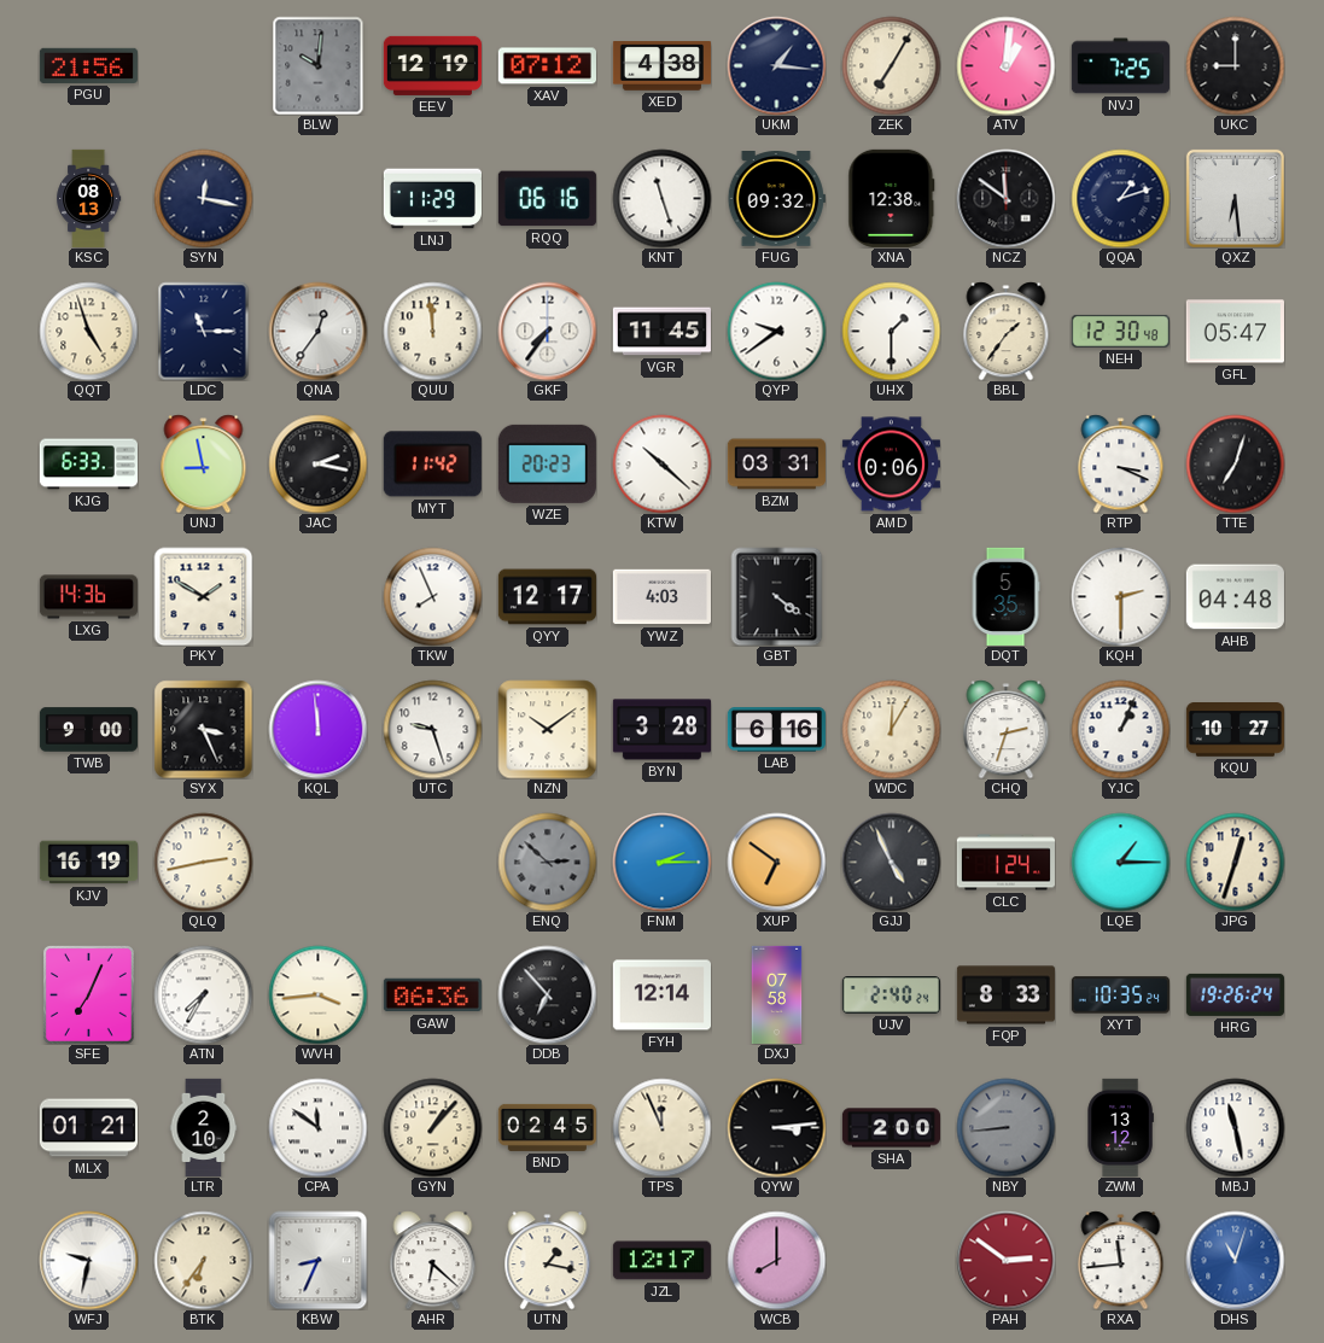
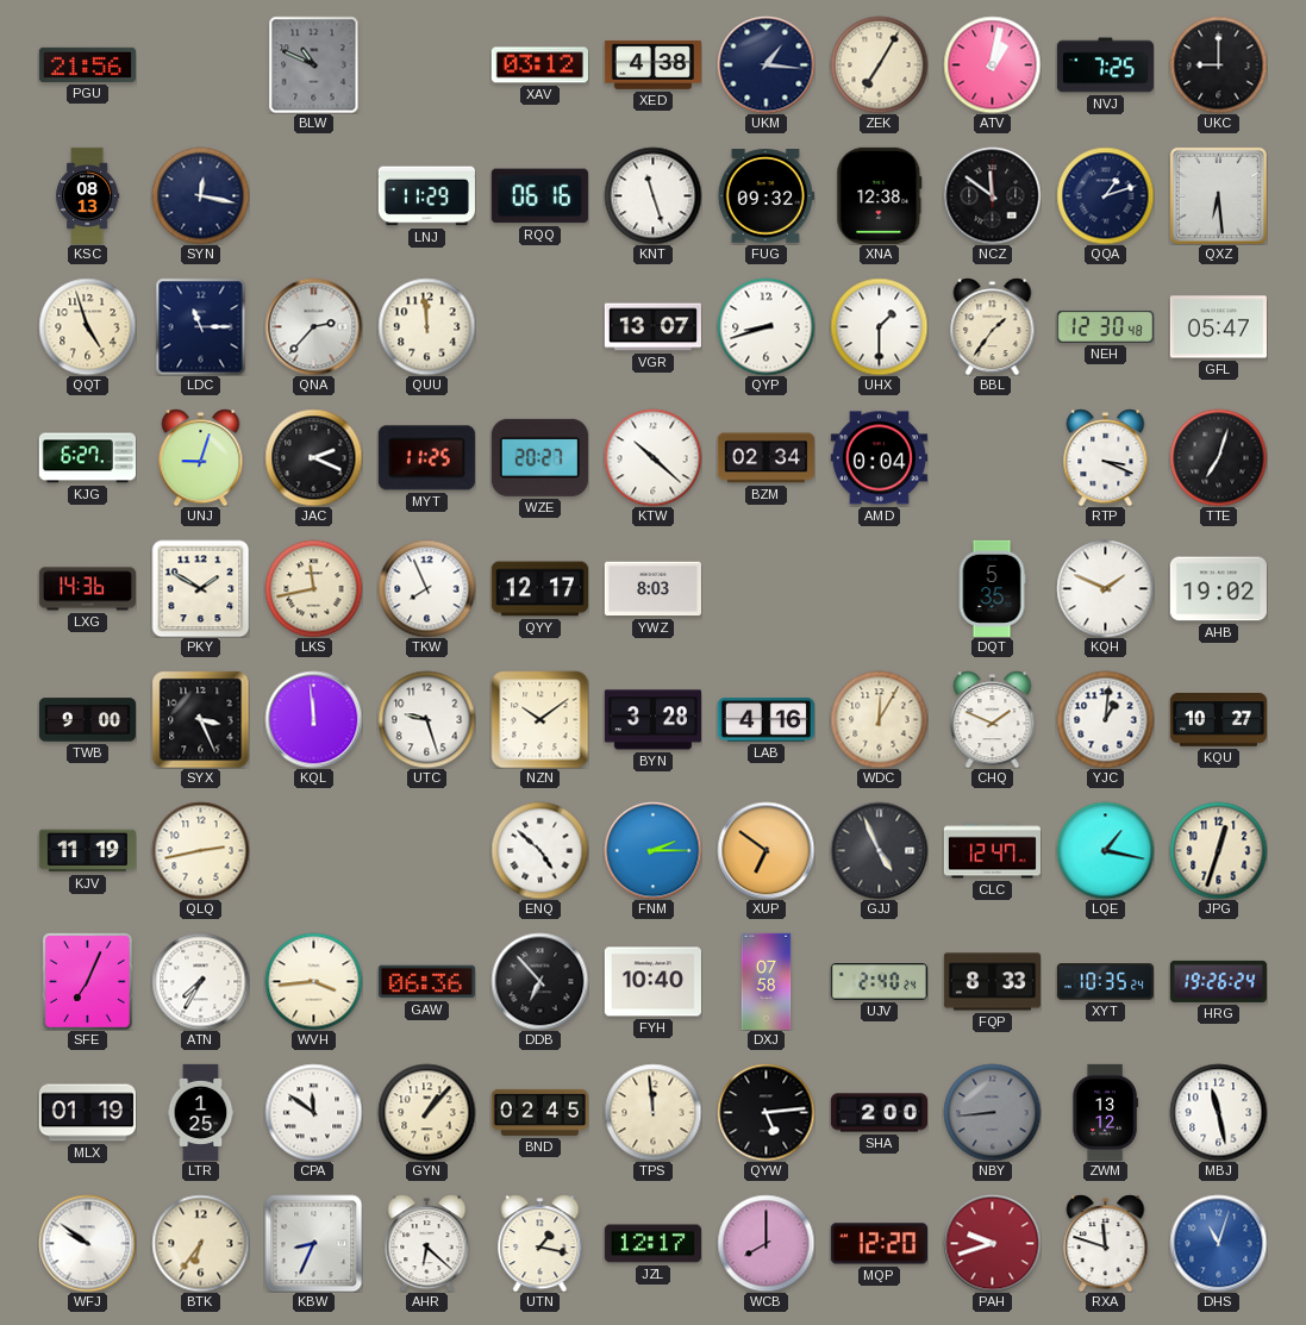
BLW: 10:01 -> 10:49
EEV: 12:19 -> none
XAV: 07:12 -> 03:12
ATV: 1:01 -> 1:02
QNA: 12:36 -> 2:37
GKF: 7:36 -> none
VGR: 11:45 -> 13:07
QYP: 9:39 -> 8:42
KJG: 6:33 -> 6:27
UNJ: 8:58 -> 9:03
JAC: 2:17 -> 2:19
MYT: 11:42 -> 11:25
WZE: 20:23 -> 20:27
BZM: 03:31 -> 02:34
AMD: 0:06 -> 0:04
LKS: none -> 11:43
YWZ: 4:03 -> 8:03
GBT: 4:21 -> none
KQH: 2:30 -> 1:49
AHB: 04:48 -> 19:02
LAB: 6:16 -> 4:16
CHQ: 2:33 -> 1:49
YJC: 1:04 -> 1:01
KJV: 16:19 -> 11:19
ENQ: 2:52 -> 4:52
ENQ dial: grey -> white
CLC: 1:24 -> 12:47
LQE: 1:15 -> 1:17
FYH: 12:14 -> 10:40
MLX: 01:21 -> 01:19
LTR: 2:10 -> 1:25
TPS: 11:56 -> 11:59
QYW: 3:14 -> 5:14
WFJ: 9:32 -> 9:51
MQP: none -> 12:20
PAH: 2:51 -> 9:42
RXA: 11:44 -> 11:48
